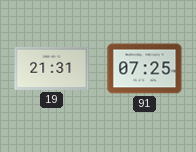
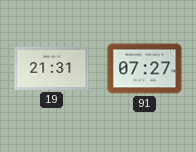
91: 07:25 -> 07:27
